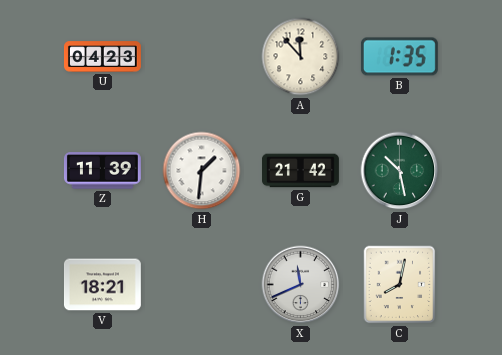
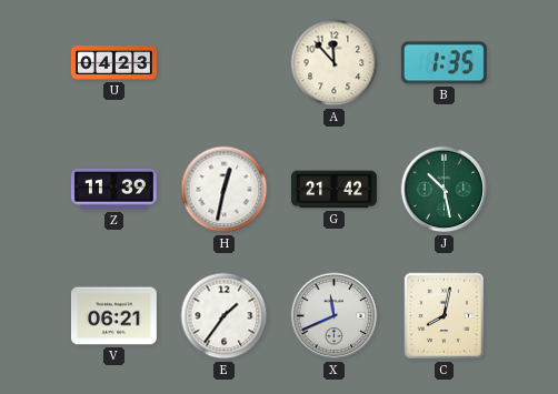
H: 1:31 -> 12:32
V: 18:21 -> 06:21
E: none -> 1:36
